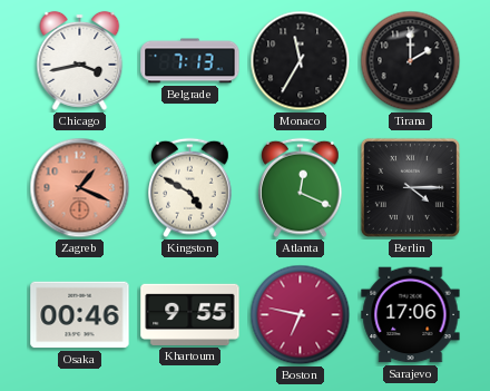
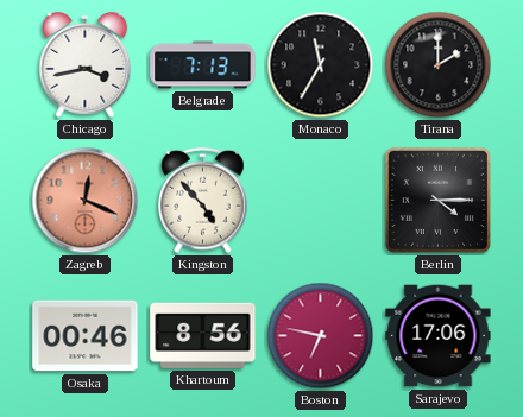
Zagreb: 1:19 -> 12:19
Kingston: 4:50 -> 4:53
Atlanta: 12:19 -> none
Khartoum: 9:55 -> 8:56
